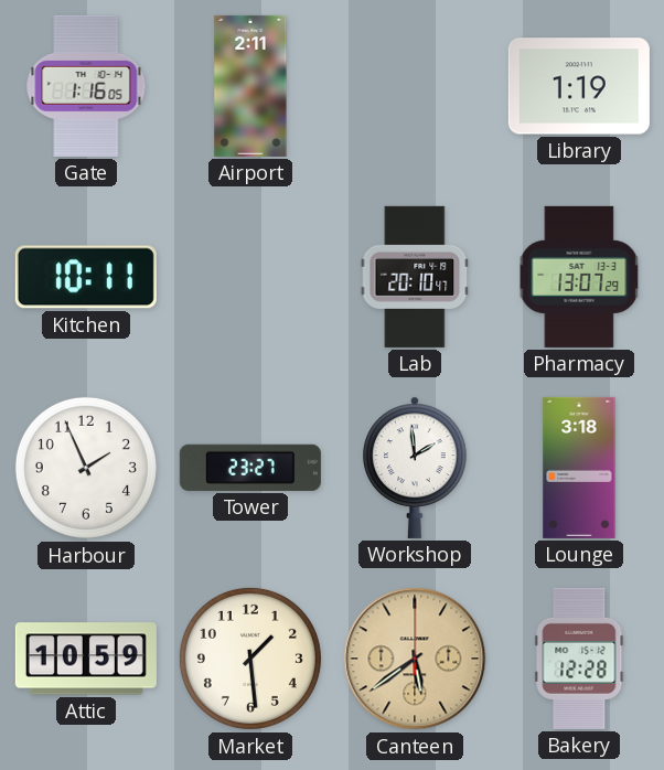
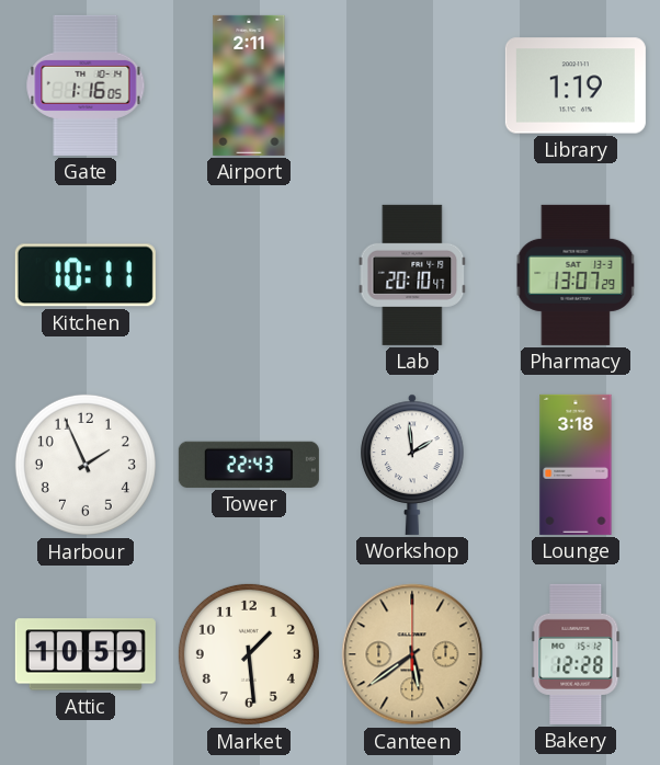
Tower: 23:27 -> 22:43
